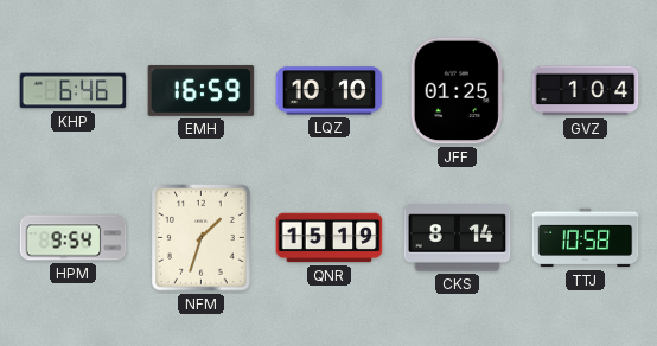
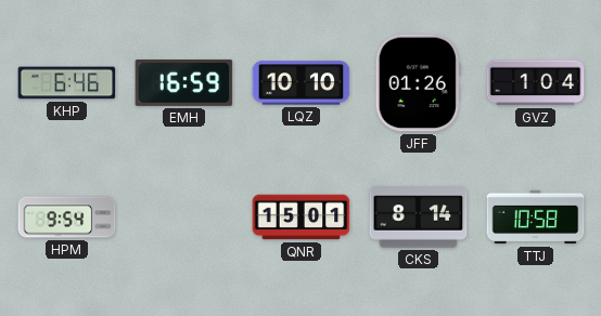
JFF: 01:25 -> 01:26
NFM: 1:33 -> none
QNR: 15:19 -> 15:01
